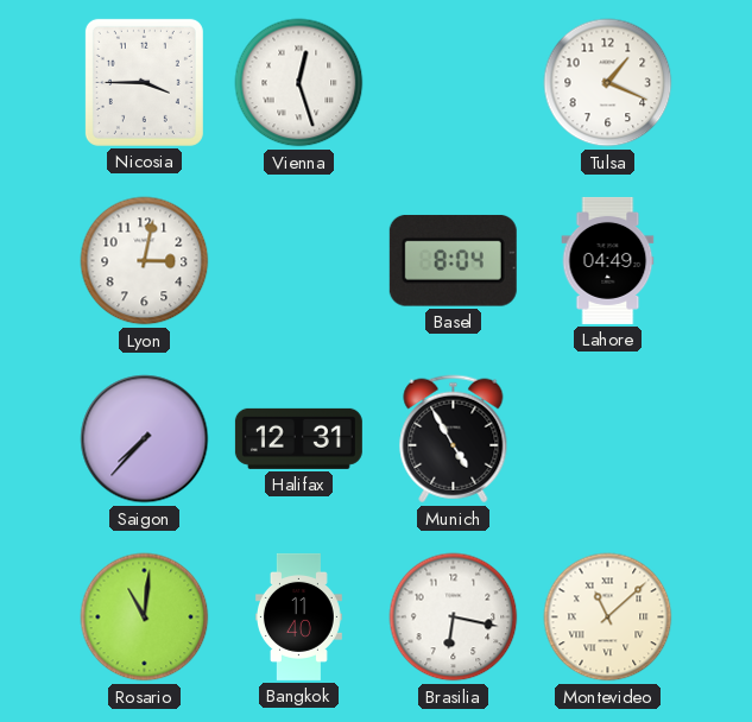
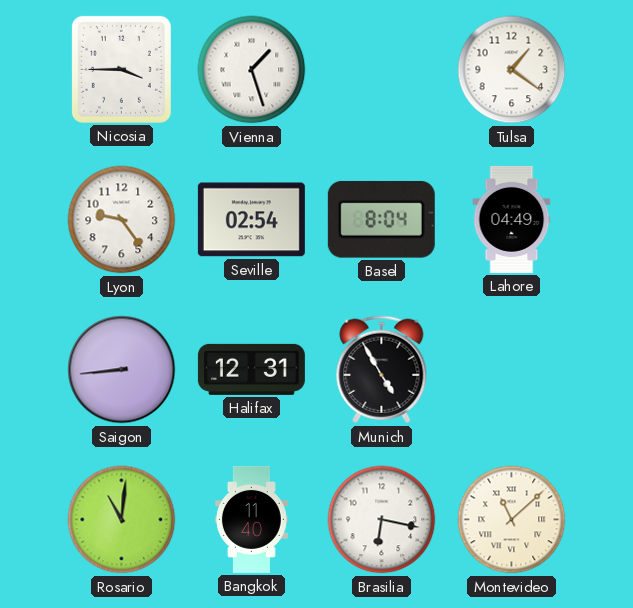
Vienna: 12:27 -> 1:27
Tulsa: 1:19 -> 1:21
Lyon: 3:02 -> 9:24
Seville: none -> 02:54
Saigon: 7:37 -> 8:44
